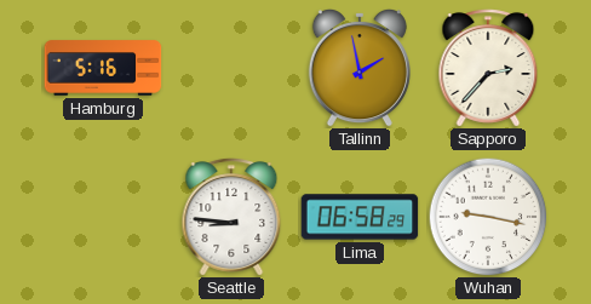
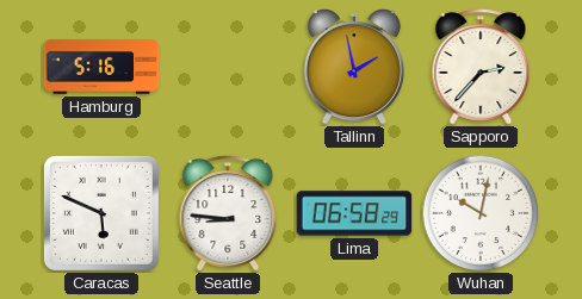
Caracas: none -> 5:49
Wuhan: 9:17 -> 10:02
